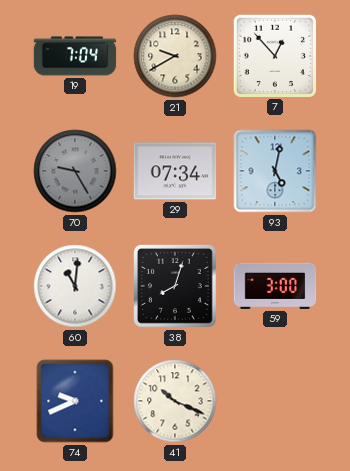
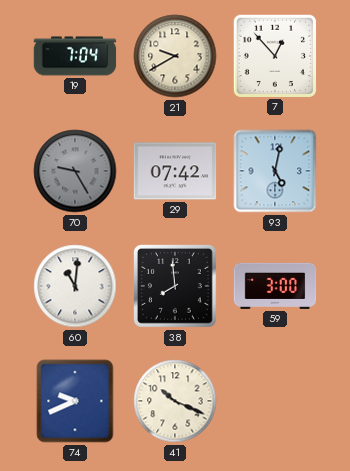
29: 07:34 -> 07:42
38: 8:03 -> 7:59
